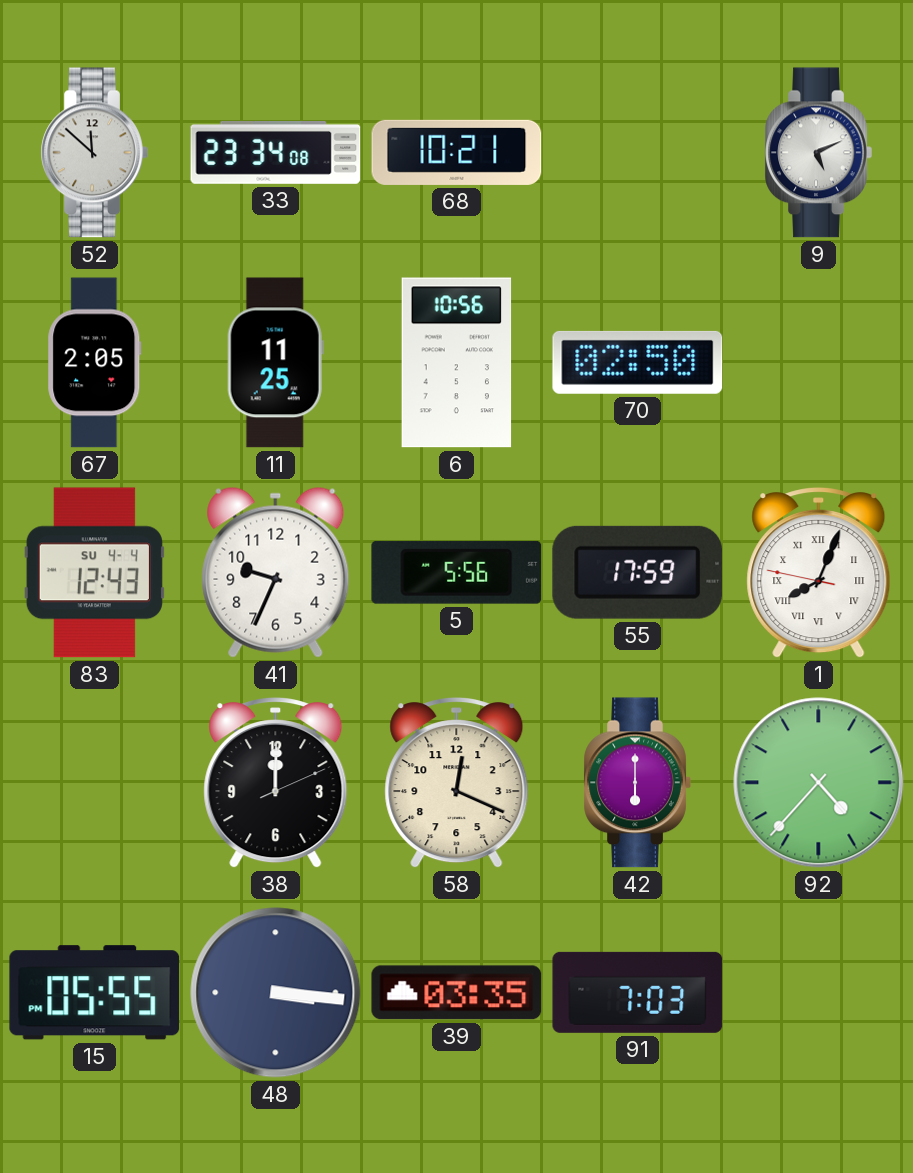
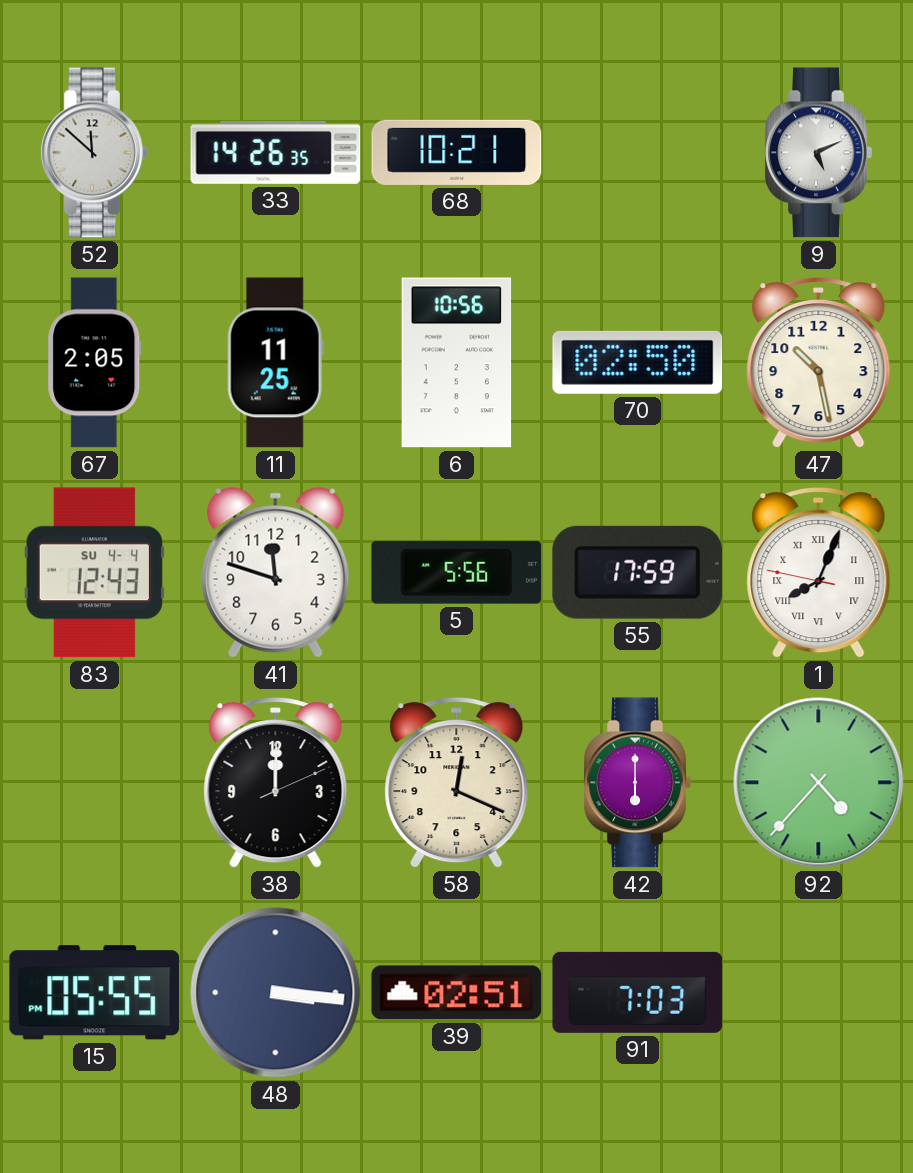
33: 23:34 -> 14:26
47: none -> 10:28
41: 9:34 -> 11:48
39: 03:35 -> 02:51
